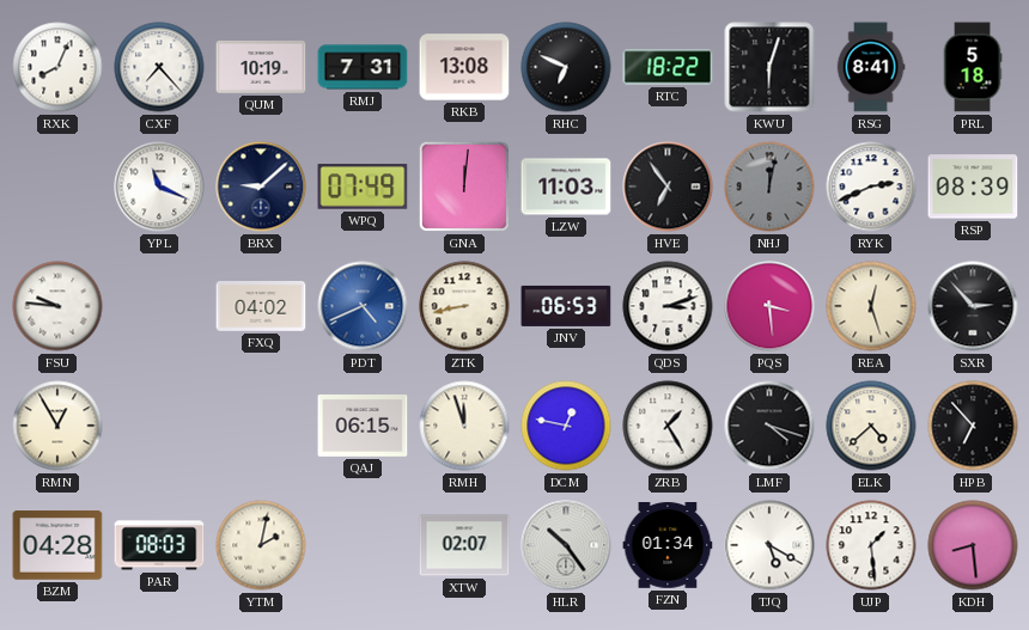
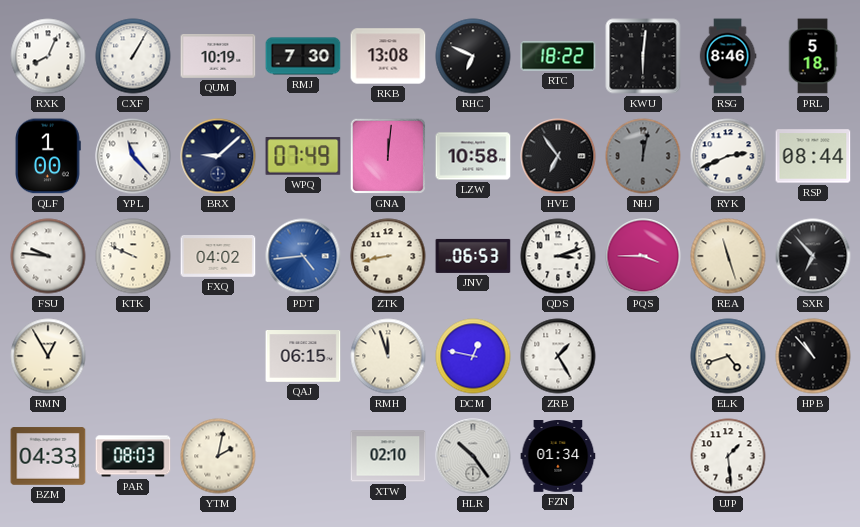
CXF: 7:23 -> 1:05
RMJ: 7:31 -> 7:30
KWU: 6:03 -> 6:01
RSG: 8:41 -> 8:46
QLF: none -> 1:00
YPL: 11:19 -> 11:23
LZW: 11:03 -> 10:58
RSP: 08:39 -> 08:44
KTK: none -> 9:49
PDT: 4:41 -> 4:44
PQS: 3:29 -> 3:45
REA: 12:27 -> 11:27
SXR: 2:53 -> 6:53
LMF: 4:18 -> none
ELK: 4:38 -> 4:42
HPB: 6:53 -> 10:53
BZM: 04:28 -> 04:33
XTW: 02:07 -> 02:10
TJQ: 5:20 -> none
KDH: 8:29 -> none
